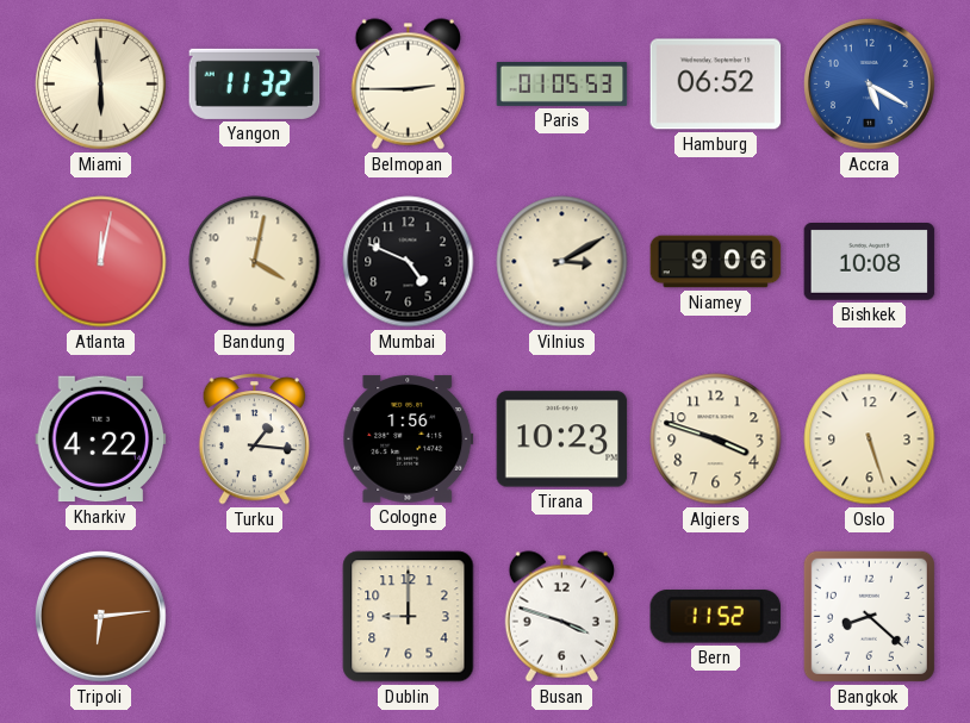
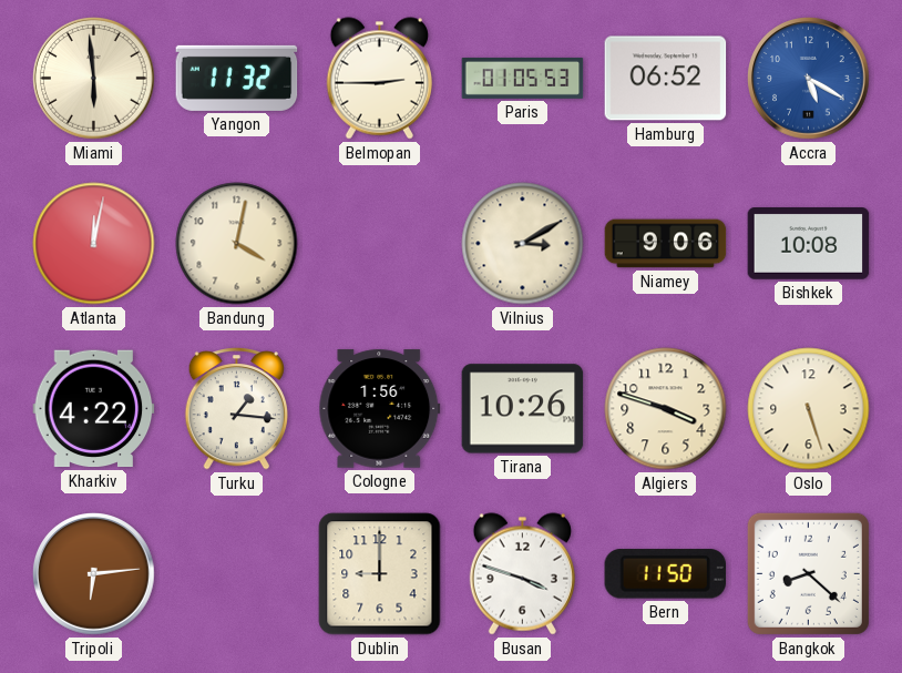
Mumbai: 4:49 -> none
Tirana: 10:23 -> 10:26
Bern: 11:52 -> 11:50
